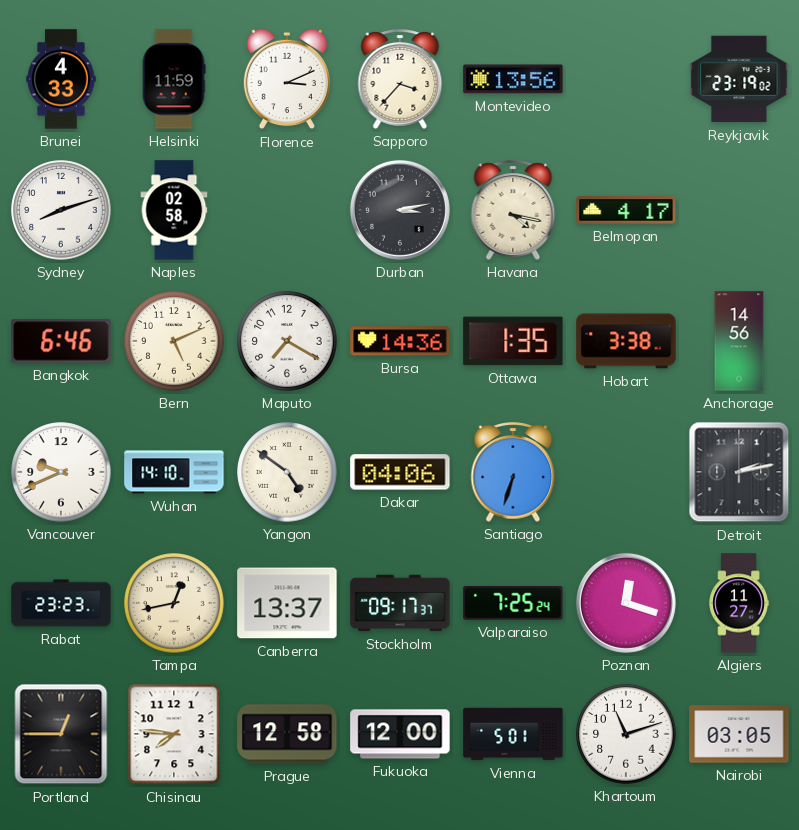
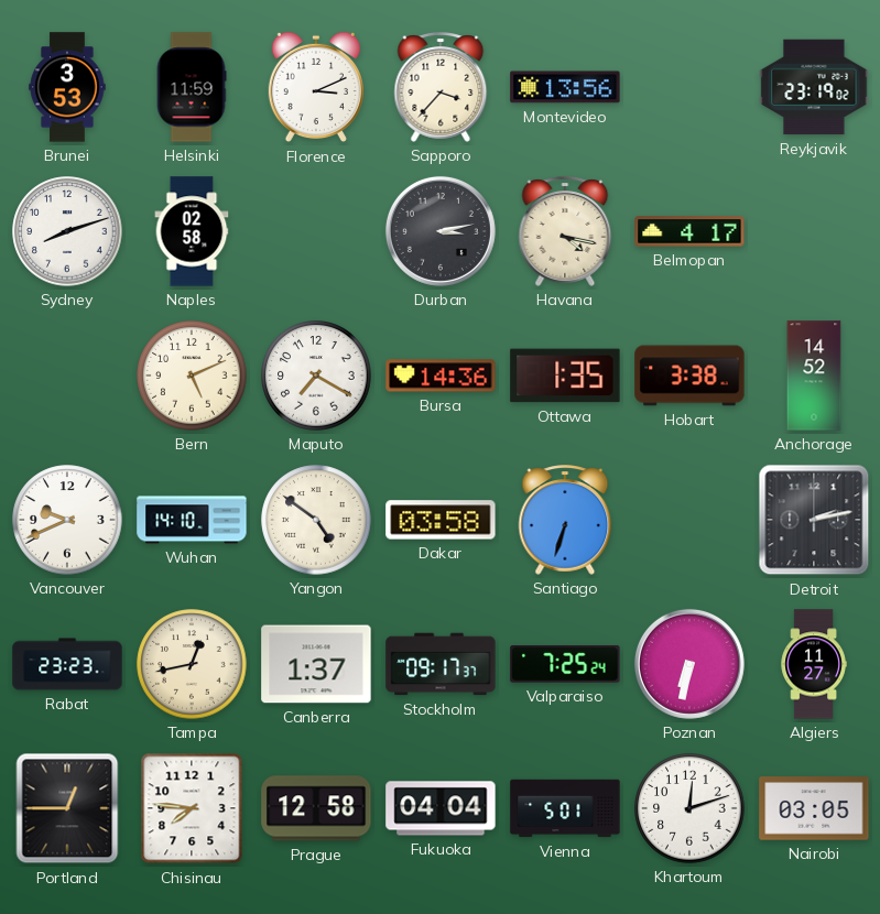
Brunei: 4:33 -> 3:53
Bangkok: 6:46 -> none
Anchorage: 14:56 -> 14:52
Dakar: 04:06 -> 03:58
Canberra: 13:37 -> 1:37
Poznan: 12:18 -> 6:32
Fukuoka: 12:00 -> 04:04
Khartoum: 11:12 -> 12:12
